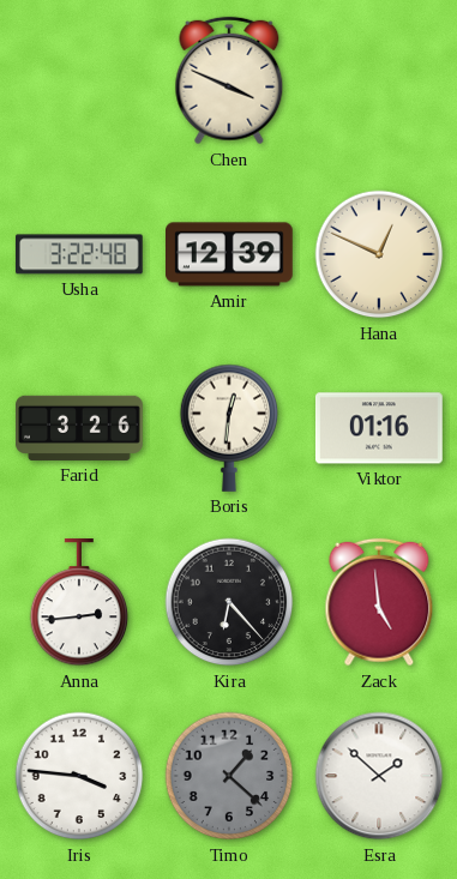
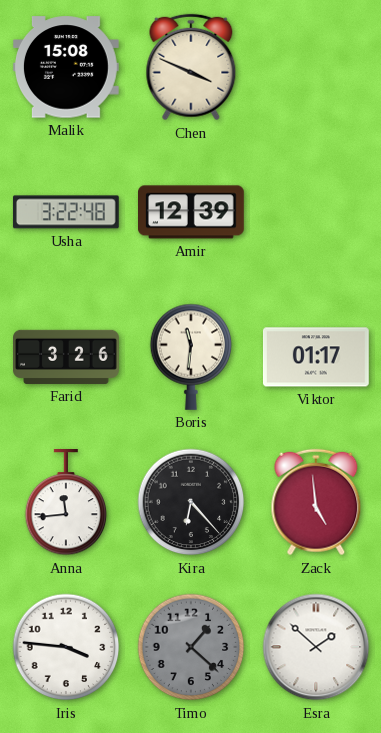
Malik: none -> 15:08
Hana: 12:49 -> none
Boris: 12:31 -> 11:31
Viktor: 01:16 -> 01:17
Anna: 2:44 -> 11:44
